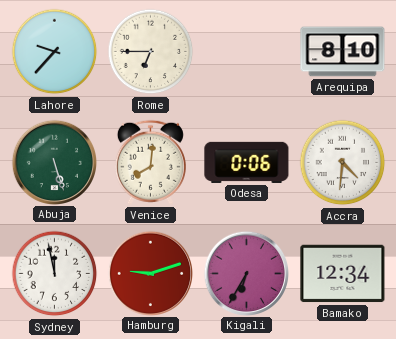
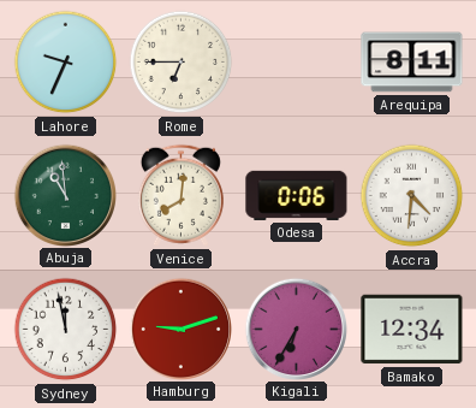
Lahore: 9:37 -> 9:34
Arequipa: 8:10 -> 8:11
Abuja: 5:27 -> 10:59
